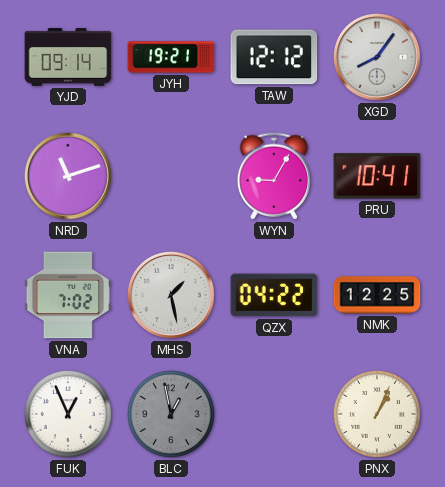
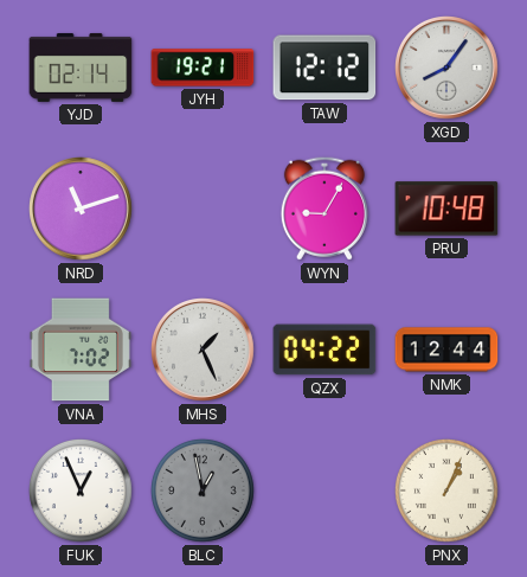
YJD: 09:14 -> 02:14
PRU: 10:41 -> 10:48
MHS: 1:28 -> 1:26
NMK: 12:25 -> 12:44
